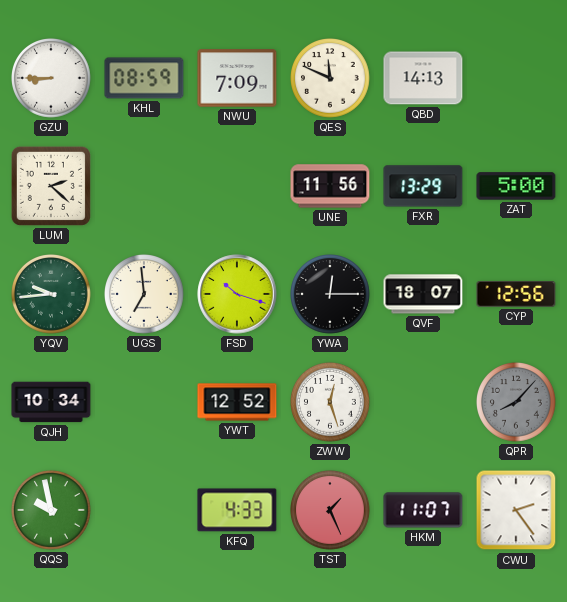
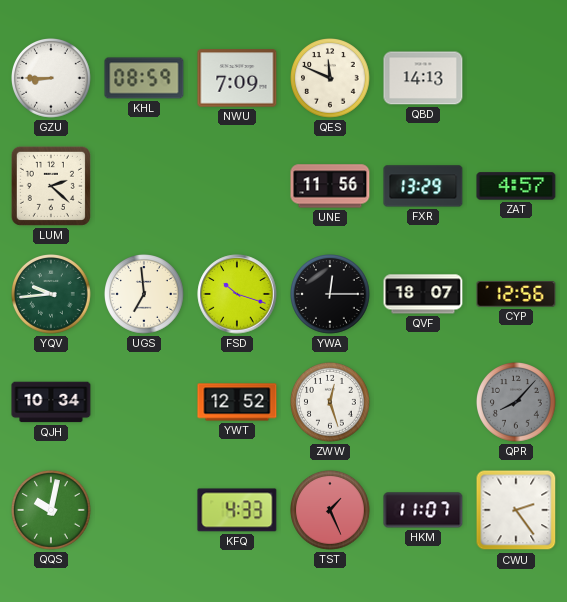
ZAT: 5:00 -> 4:57
QQS: 9:58 -> 10:02
